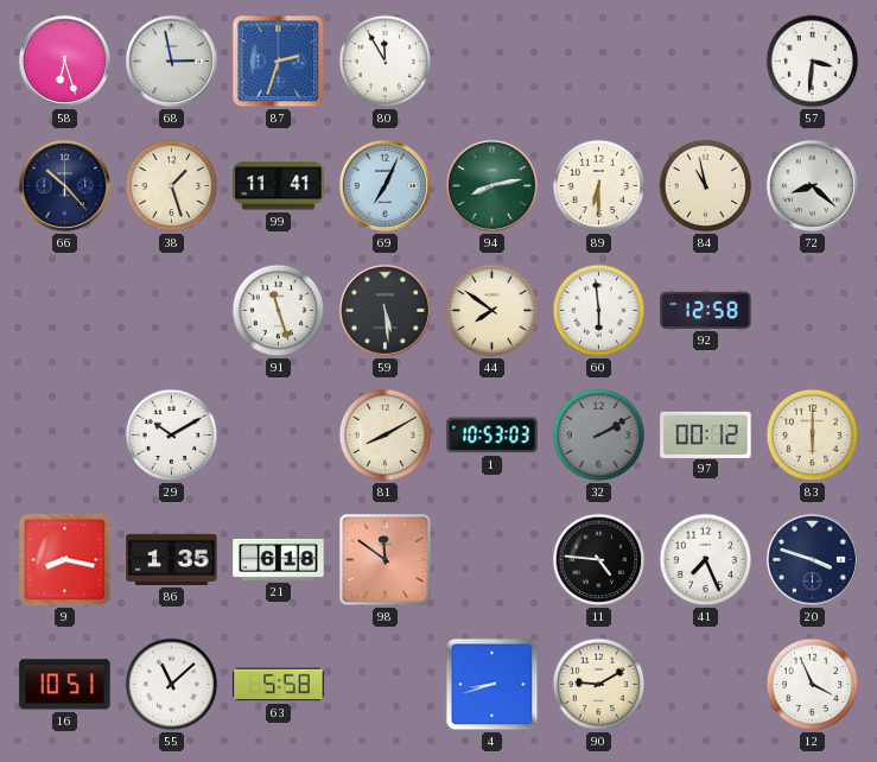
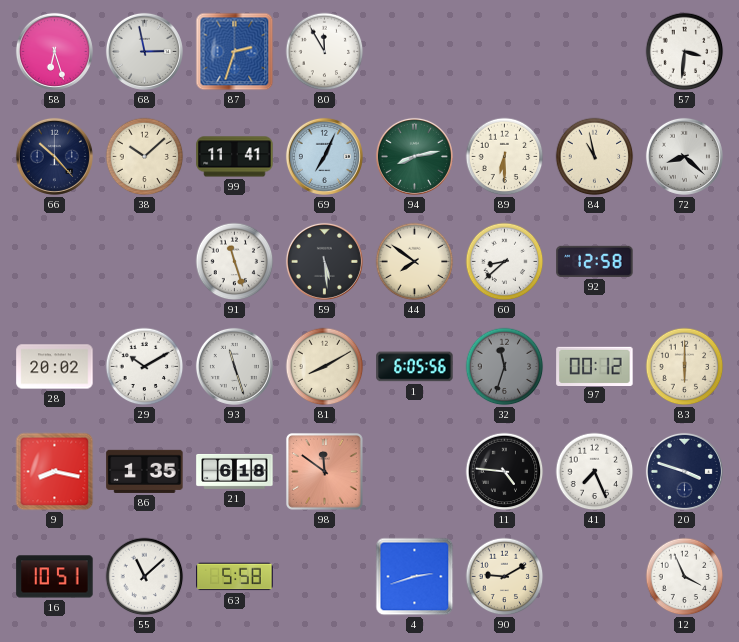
38: 1:27 -> 10:08
60: 5:59 -> 8:38
28: none -> 20:02
93: none -> 11:27
1: 10:53 -> 6:05
32: 2:10 -> 11:33
4: 8:42 -> 2:42
